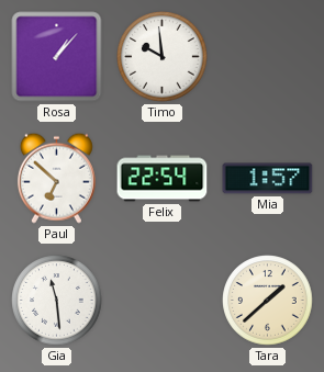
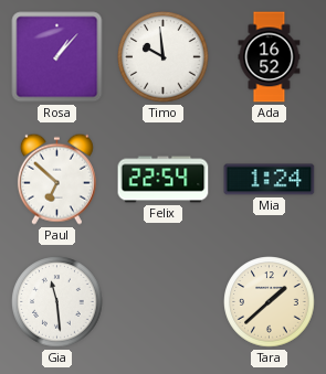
Ada: none -> 16:52
Mia: 1:57 -> 1:24
